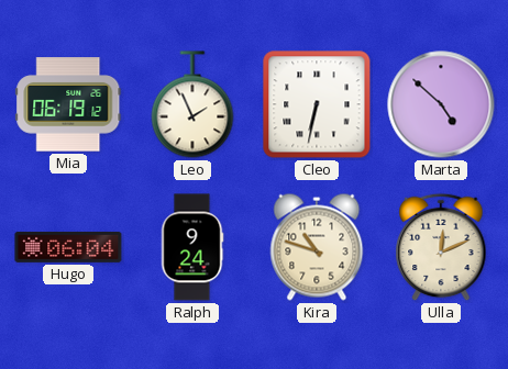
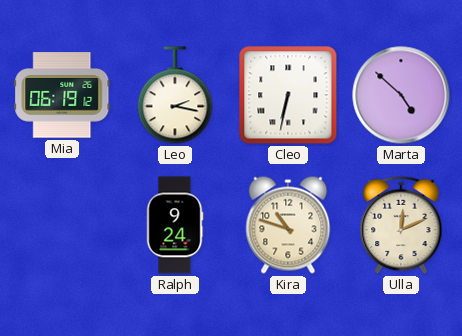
Leo: 1:56 -> 2:17
Hugo: 06:04 -> none
